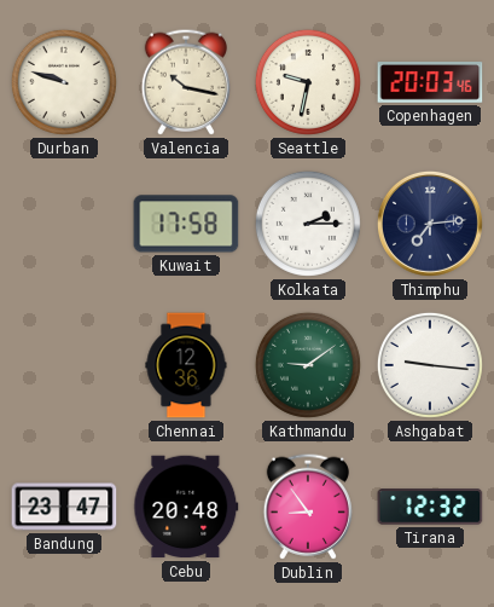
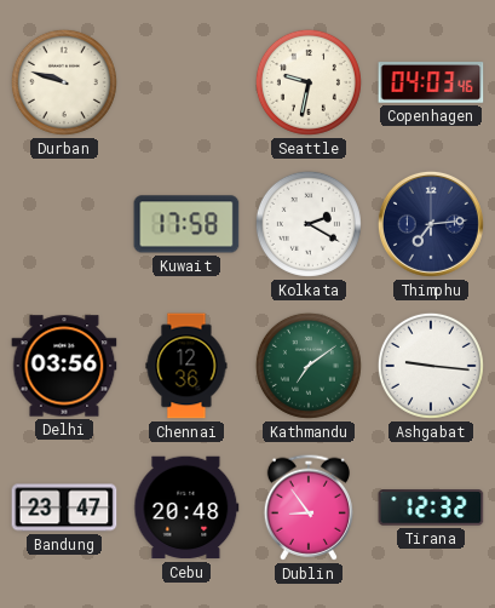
Valencia: 10:17 -> none
Copenhagen: 20:03 -> 04:03
Kolkata: 2:15 -> 2:20
Delhi: none -> 03:56
Kathmandu: 9:09 -> 7:09
